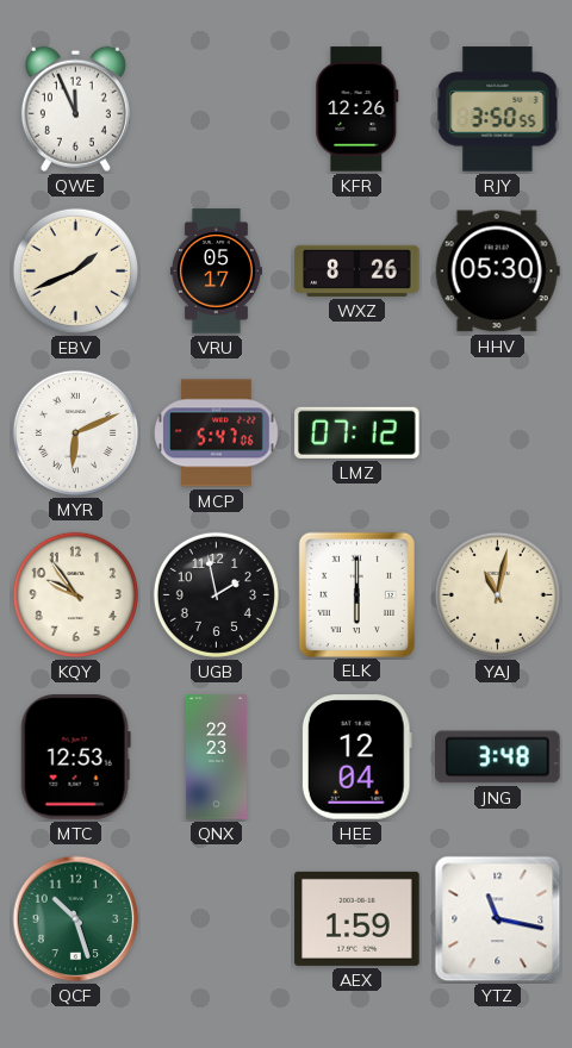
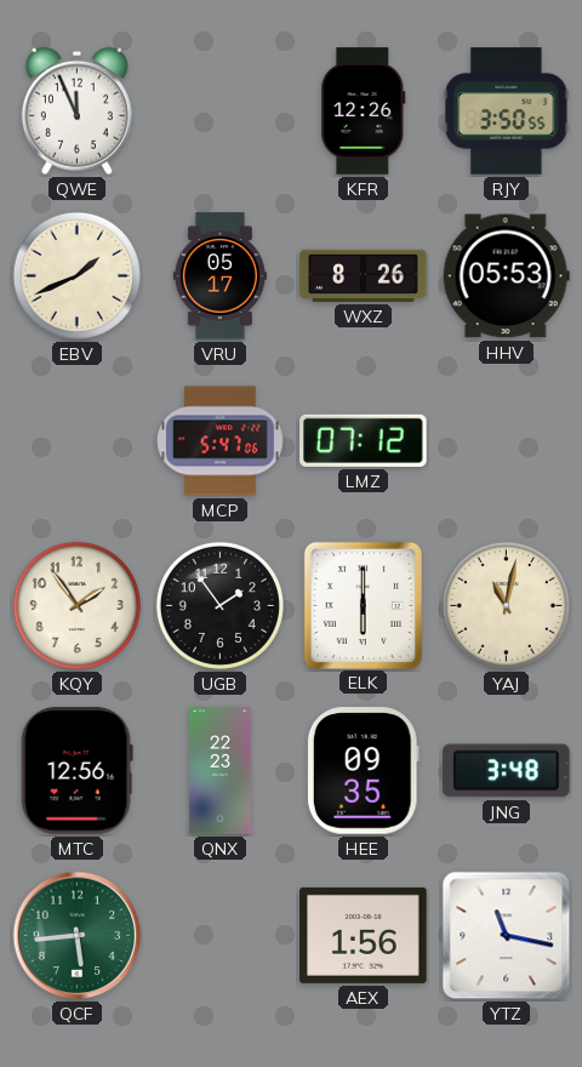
HHV: 05:30 -> 05:53
MYR: 6:11 -> none
KQY: 9:54 -> 1:54
UGB: 1:58 -> 1:54
MTC: 12:53 -> 12:56
HEE: 12:04 -> 09:35
QCF: 10:27 -> 5:44
AEX: 1:59 -> 1:56
